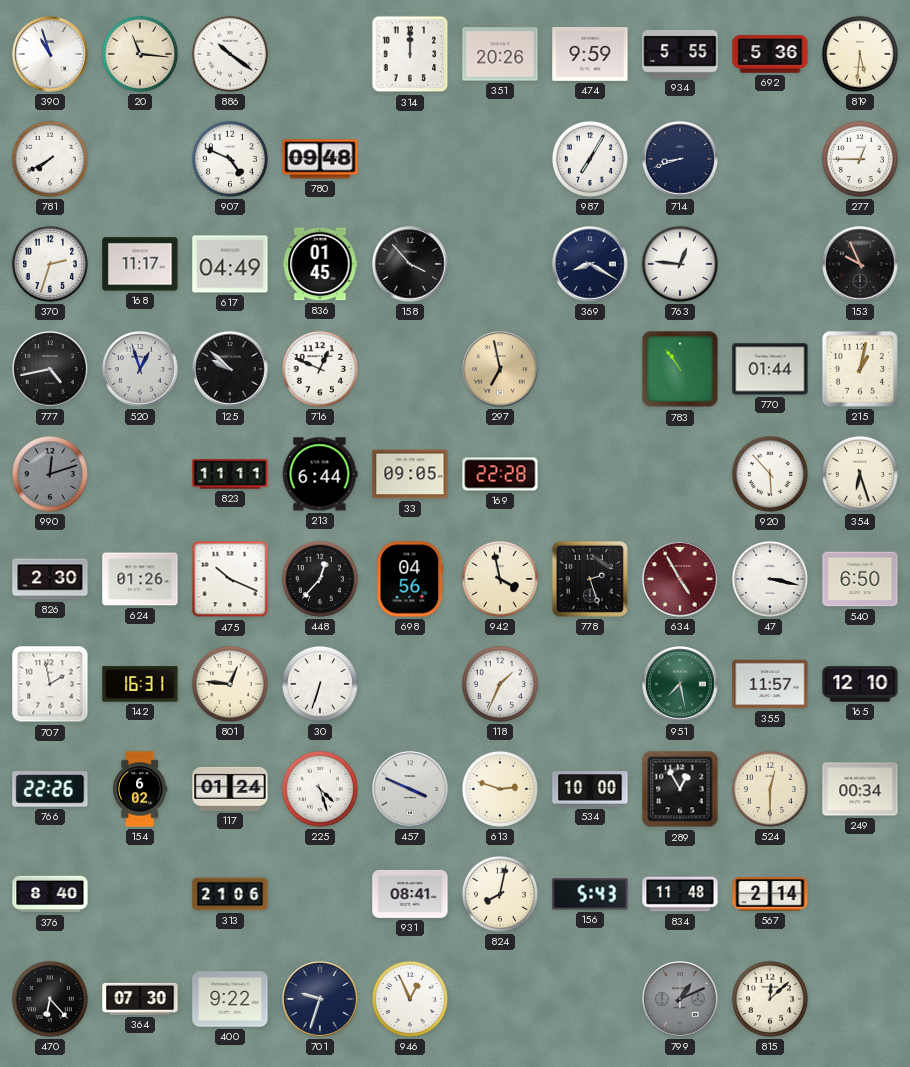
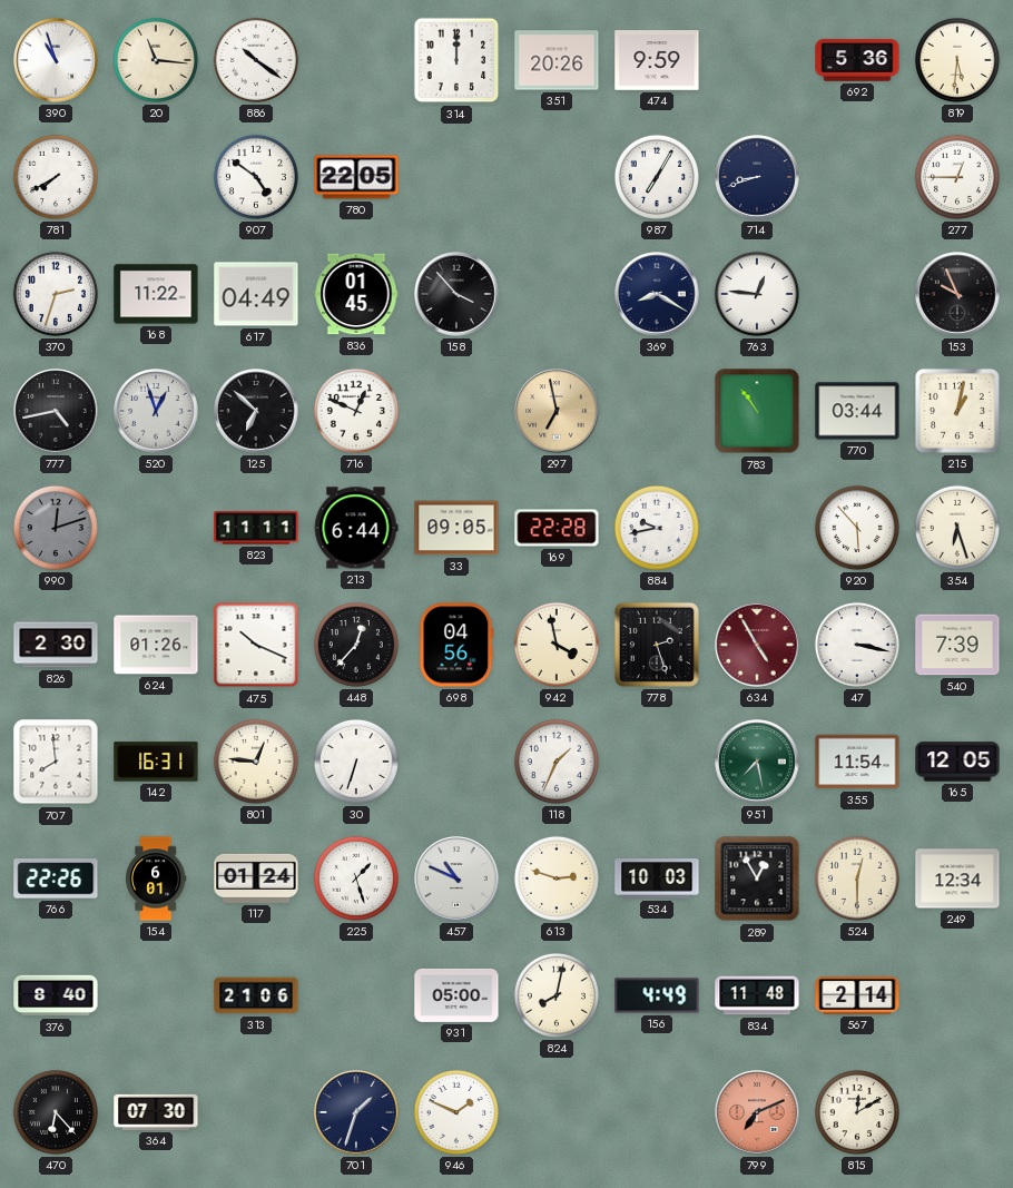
934: 5:55 -> none
907: 4:49 -> 4:51
780: 09:48 -> 22:05
168: 11:17 -> 11:22
125: 9:52 -> 6:52
770: 01:44 -> 03:44
884: none -> 9:43
540: 6:50 -> 7:39
707: 1:58 -> 7:59
355: 11:57 -> 11:54
165: 12:10 -> 12:05
154: 6:02 -> 6:01
225: 4:27 -> 1:27
457: 3:49 -> 10:49
534: 10:00 -> 10:03
249: 00:34 -> 12:34
931: 08:41 -> 05:00
156: 5:43 -> 4:49
400: 9:22 -> none
701: 9:33 -> 1:33
946: 12:56 -> 1:49
799: 1:11 -> 7:11
799 dial: grey -> salmon
815: 12:08 -> 12:10
